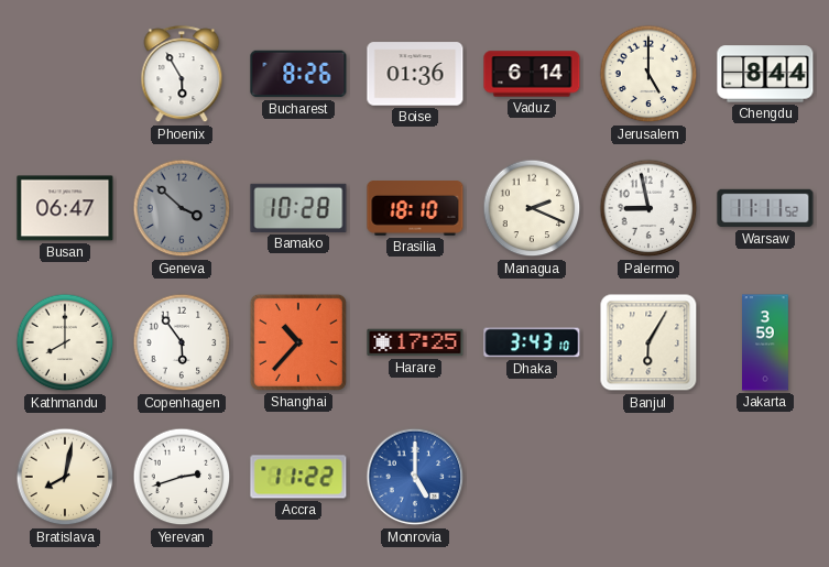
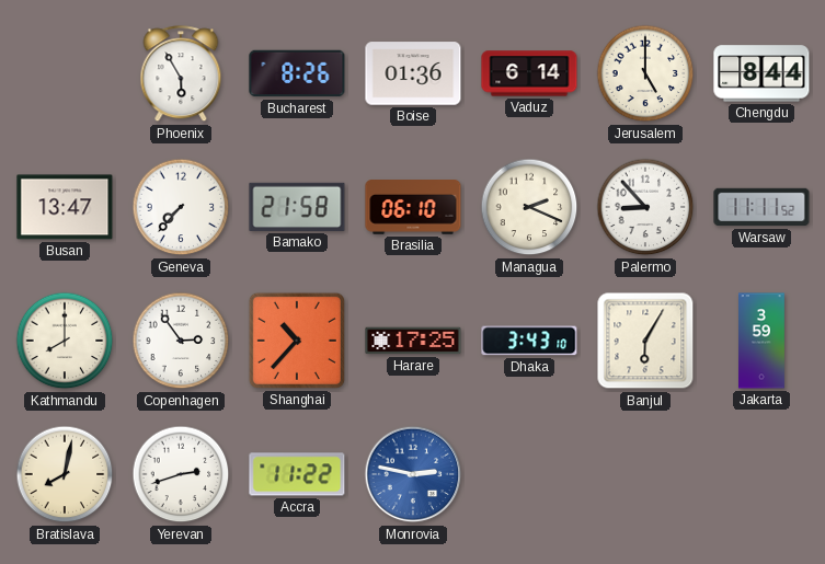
Busan: 06:47 -> 13:47
Geneva: 3:52 -> 7:37
Geneva dial: grey -> white
Bamako: 10:28 -> 21:58
Brasilia: 18:10 -> 06:10
Palermo: 8:58 -> 8:53
Copenhagen: 5:54 -> 2:54
Monrovia: 5:00 -> 2:47
